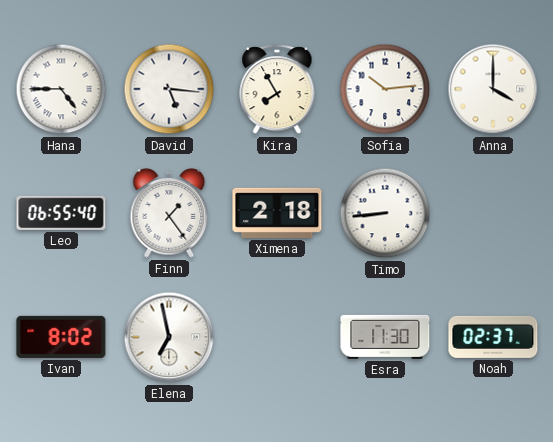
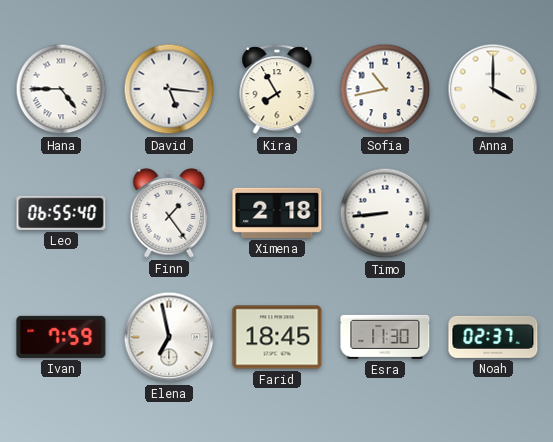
Sofia: 10:14 -> 10:43
Ivan: 8:02 -> 7:59
Farid: none -> 18:45
